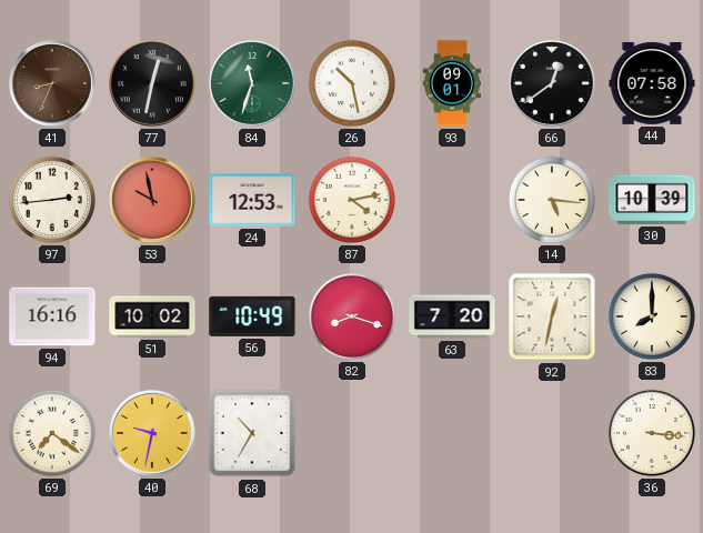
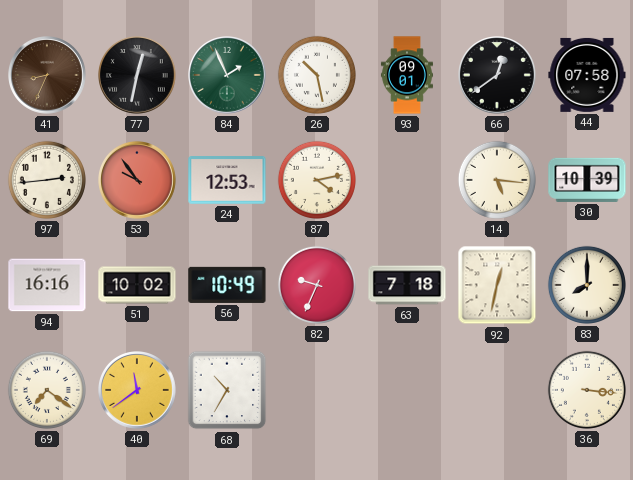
84: 11:33 -> 1:56
53: 9:58 -> 9:54
82: 8:18 -> 9:34
63: 7:20 -> 7:18
40: 9:32 -> 11:39
